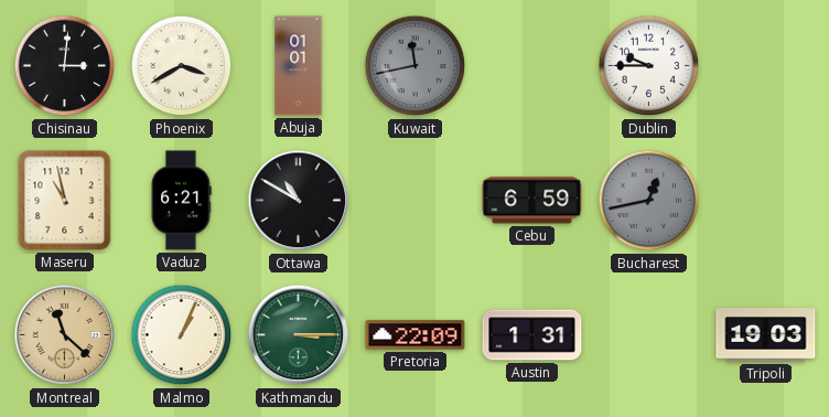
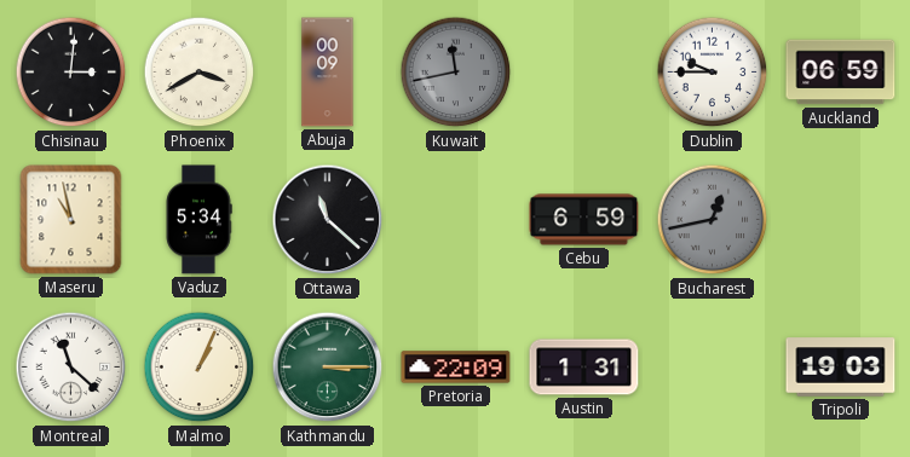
Abuja: 01:01 -> 00:09
Auckland: none -> 06:59
Vaduz: 6:21 -> 5:34
Ottawa: 10:50 -> 11:22
Montreal dial: champagne -> white
